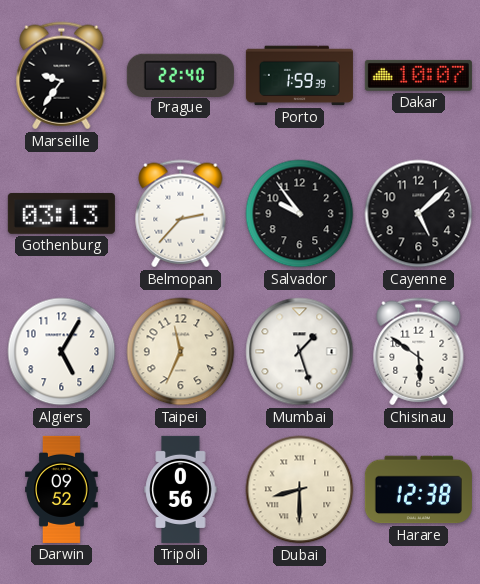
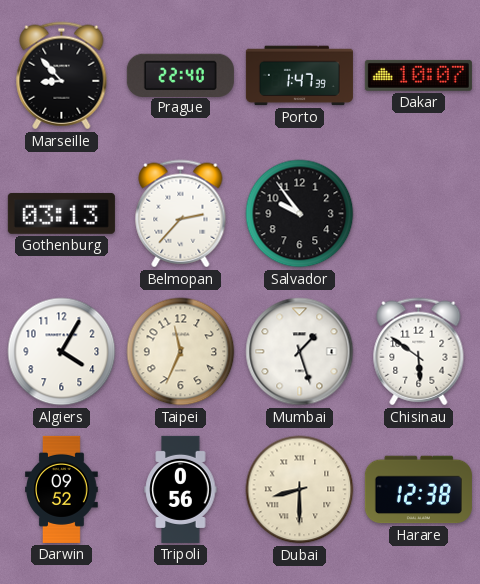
Marseille: 9:36 -> 8:53
Porto: 1:59 -> 1:47
Cayenne: 5:08 -> none
Algiers: 5:05 -> 4:05
